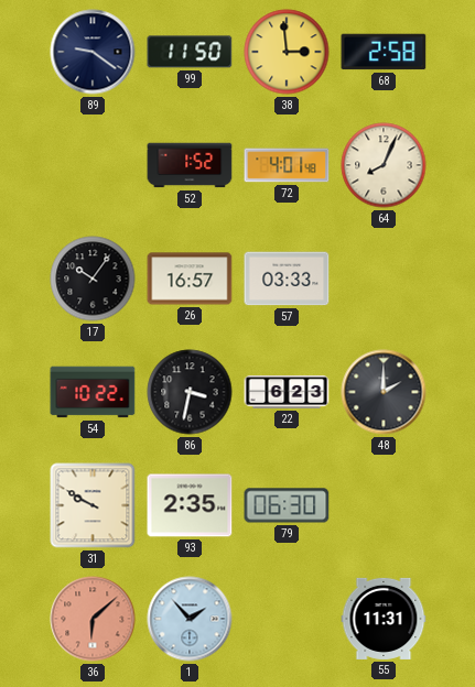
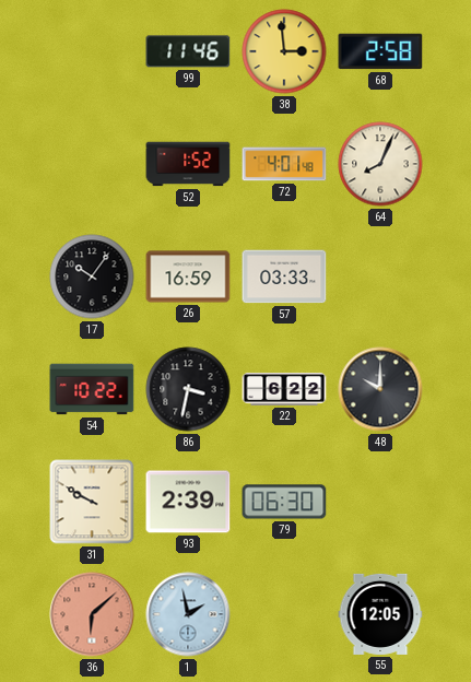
89: 9:21 -> none
99: 11:50 -> 11:46
26: 16:57 -> 16:59
22: 6:23 -> 6:22
48: 2:00 -> 10:00
93: 2:35 -> 2:39
1: 1:53 -> 1:58
55: 11:31 -> 12:05
